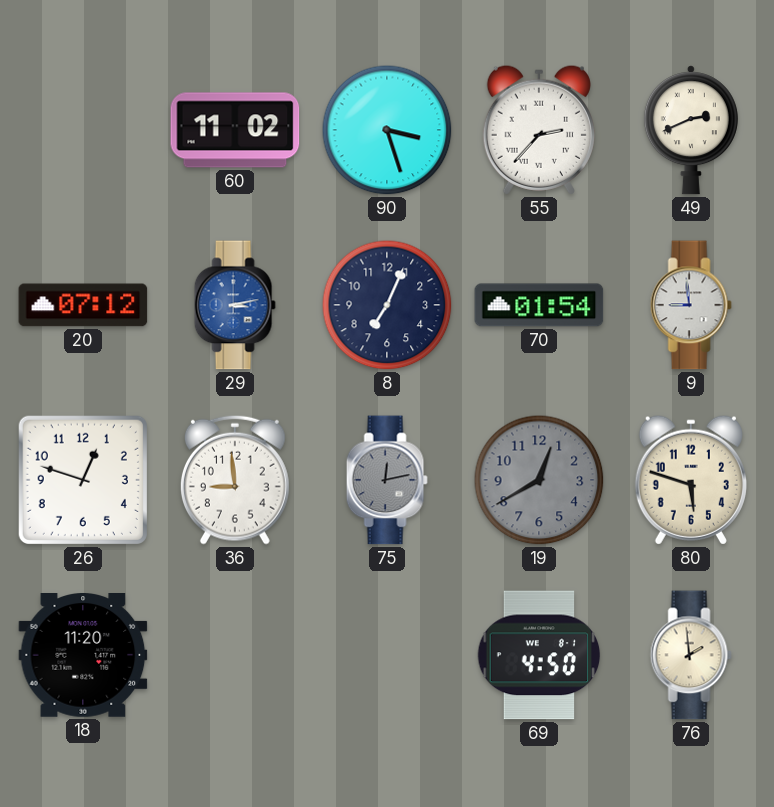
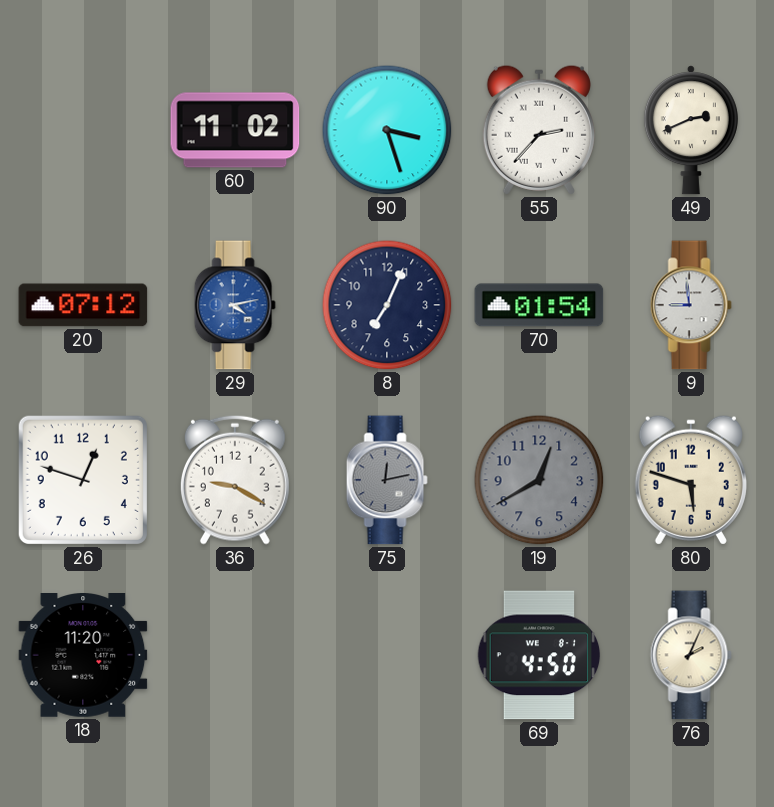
29: 3:13 -> 4:13
36: 8:59 -> 9:20
76: 1:59 -> 2:04
